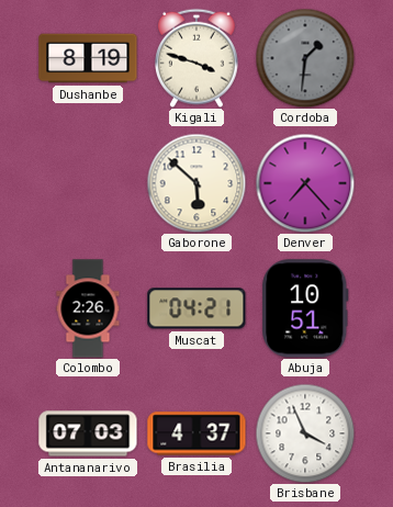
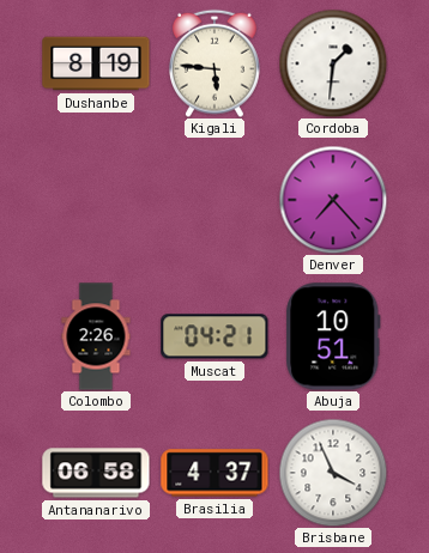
Kigali: 3:48 -> 5:46
Cordoba dial: grey -> white
Gaborone: 5:52 -> none
Antananarivo: 07:03 -> 06:58
